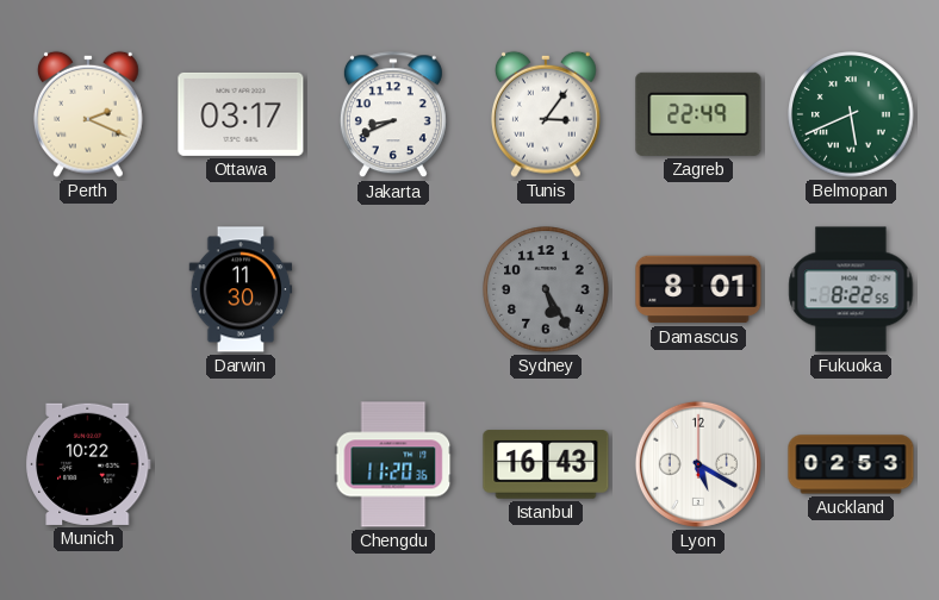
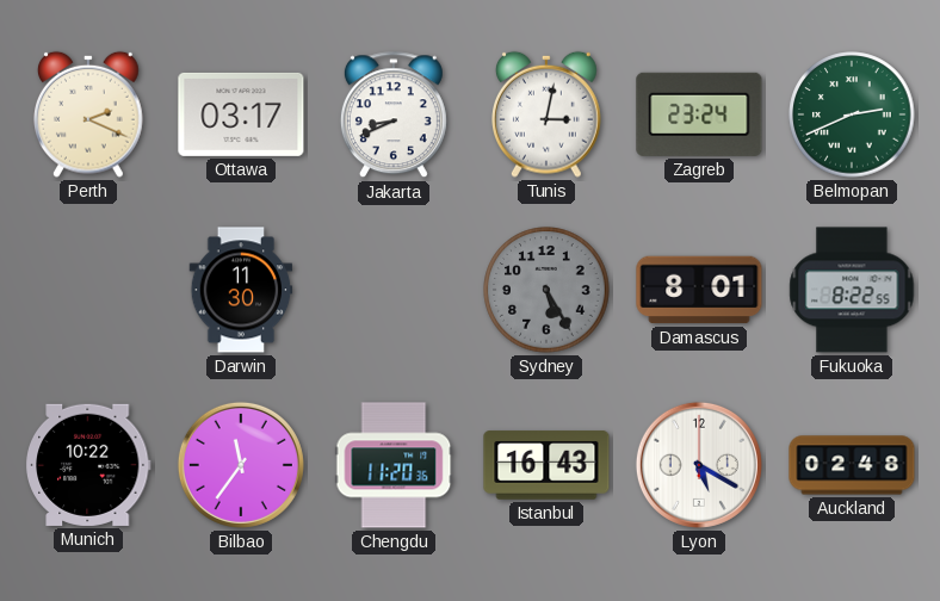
Tunis: 3:06 -> 3:02
Zagreb: 22:49 -> 23:24
Belmopan: 5:41 -> 2:41
Bilbao: none -> 11:36
Auckland: 02:53 -> 02:48
